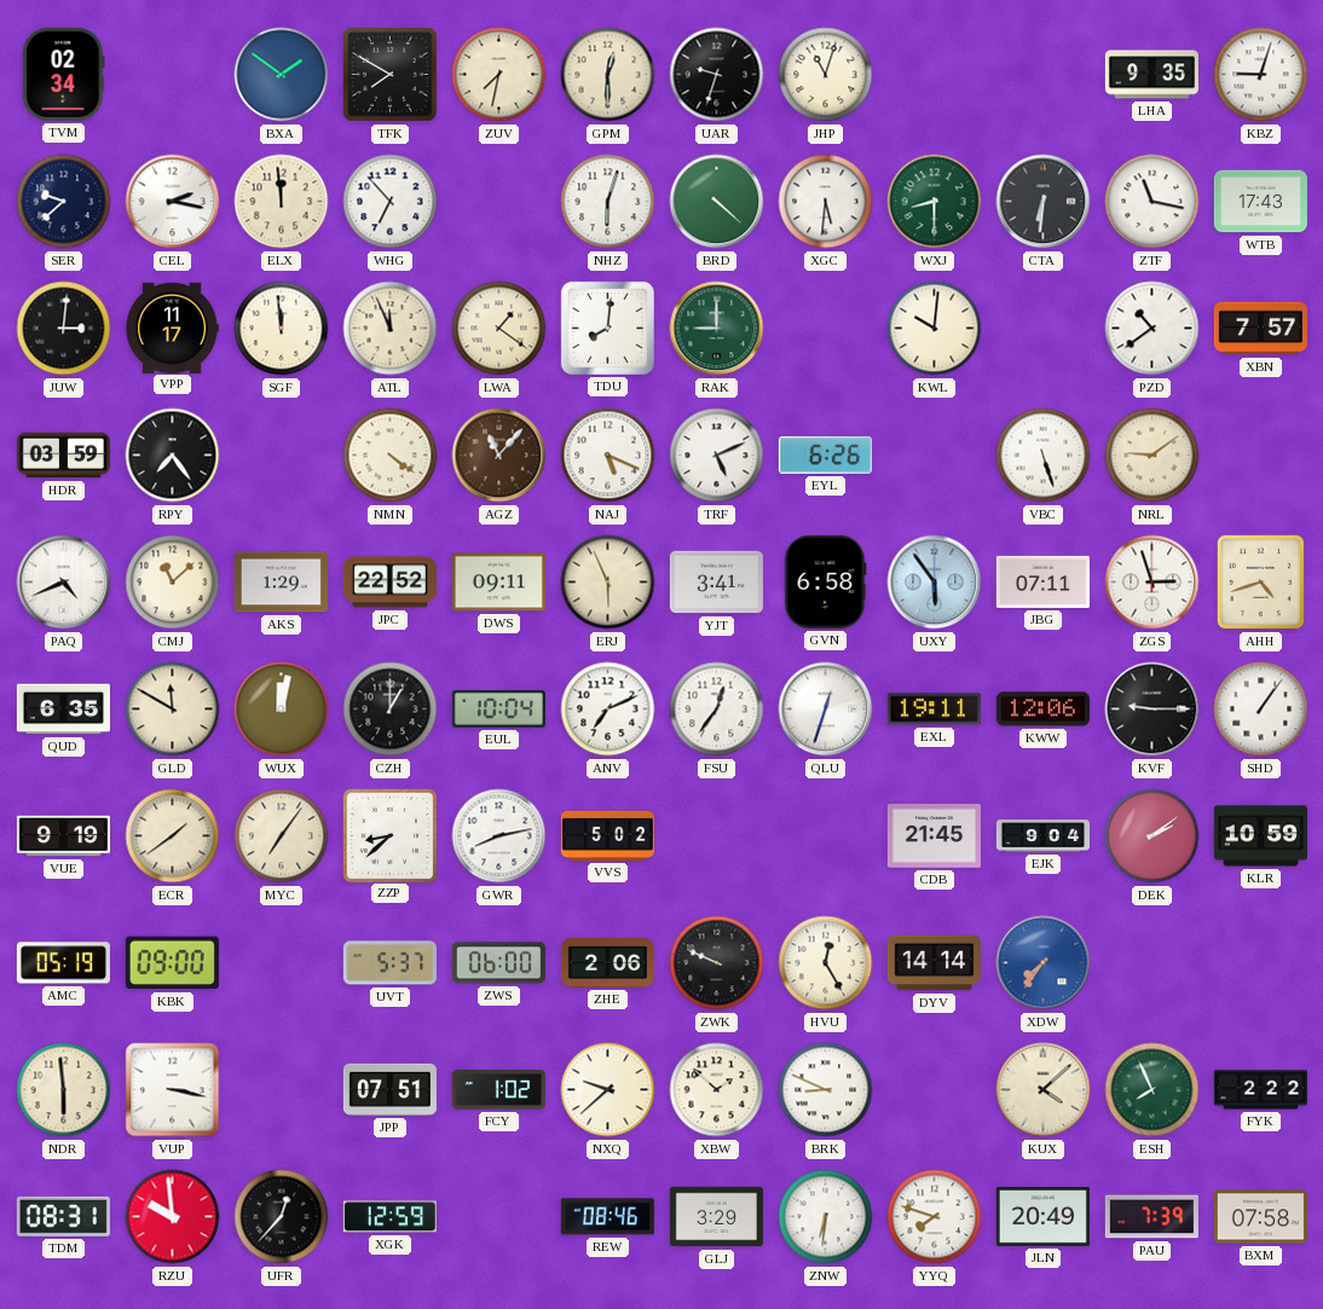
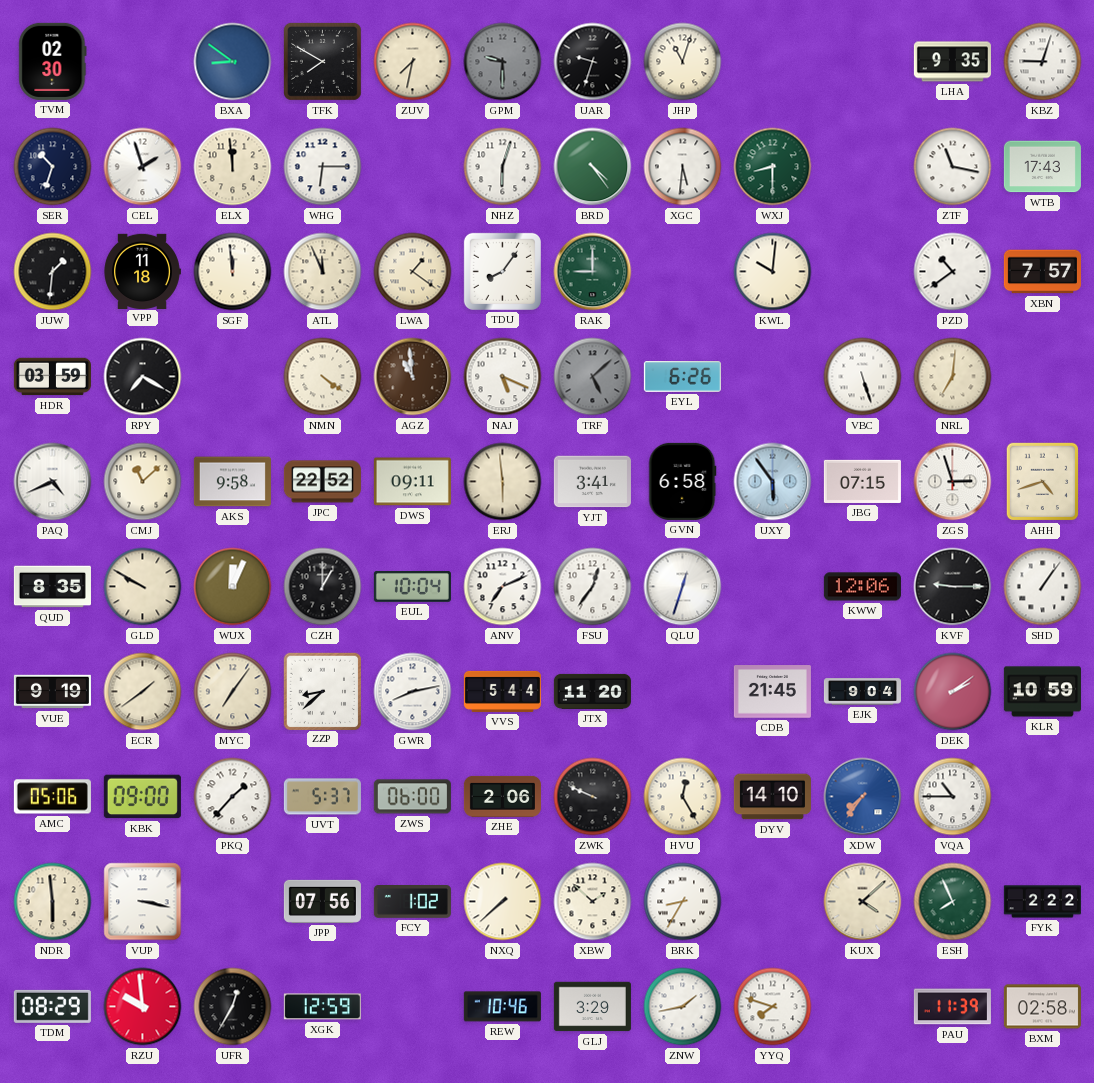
TVM: 02:34 -> 02:30
BXA: 1:51 -> 8:51
GPM: 12:30 -> 9:30
GPM dial: cream -> grey
SER: 9:38 -> 10:33
CEL: 2:17 -> 1:57
WHG: 6:53 -> 6:15
BRD: 4:22 -> 4:24
CTA: 6:31 -> none
JUW: 3:01 -> 1:31
VPP: 11:17 -> 11:18
TDU: 8:01 -> 8:06
RPY: 7:24 -> 7:20
AGZ: 11:07 -> 10:59
TRF: 5:11 -> 5:08
TRF dial: white -> grey
NRL: 9:09 -> 7:01
AKS: 1:29 -> 9:58
ERJ: 5:56 -> 5:59
JBG: 07:11 -> 07:15
QUD: 6:35 -> 8:35
GLD: 11:50 -> 9:50
WUX: 12:02 -> 12:04
EXL: 19:11 -> none
VVS: 5:02 -> 5:44
JTX: none -> 11:20
AMC: 05:19 -> 05:06
PKQ: none -> 1:37
DYV: 14:14 -> 14:10
VQA: none -> 10:45
JPP: 07:51 -> 07:56
NXQ: 9:38 -> 7:38
BRK: 8:49 -> 8:35
TDM: 08:31 -> 08:29
UFR: 12:37 -> 12:35
REW: 08:46 -> 10:46
ZNW: 6:31 -> 1:43
JLN: 20:49 -> none
PAU: 7:39 -> 11:39
BXM: 07:58 -> 02:58
